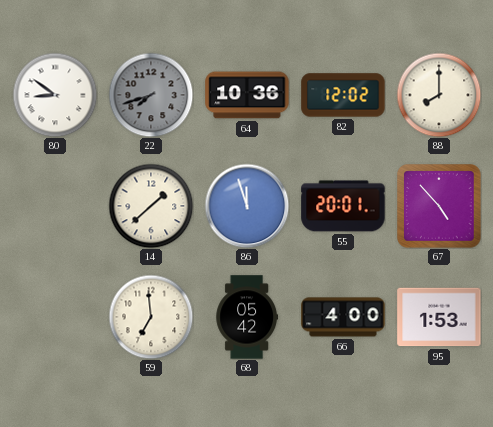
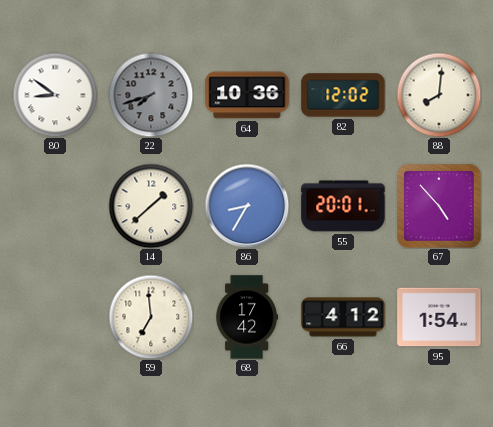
88: 8:00 -> 8:01
86: 11:57 -> 8:35
68: 05:42 -> 17:42
66: 4:00 -> 4:12
95: 1:53 -> 1:54
